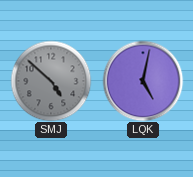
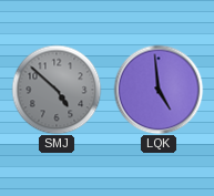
LQK: 5:02 -> 4:59
